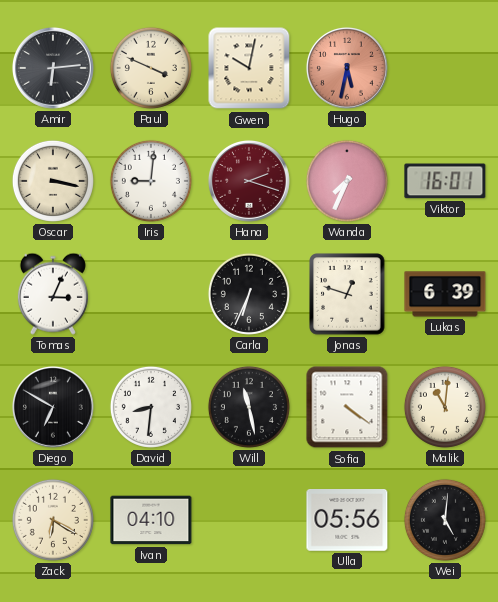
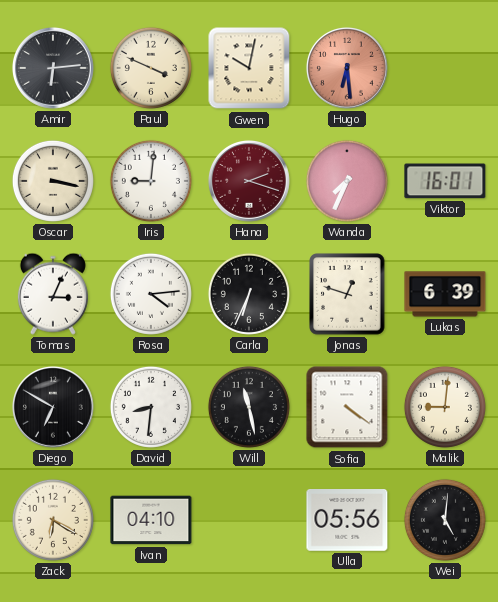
Hugo: 5:32 -> 6:29
Rosa: none -> 4:14
Malik: 11:01 -> 9:01
